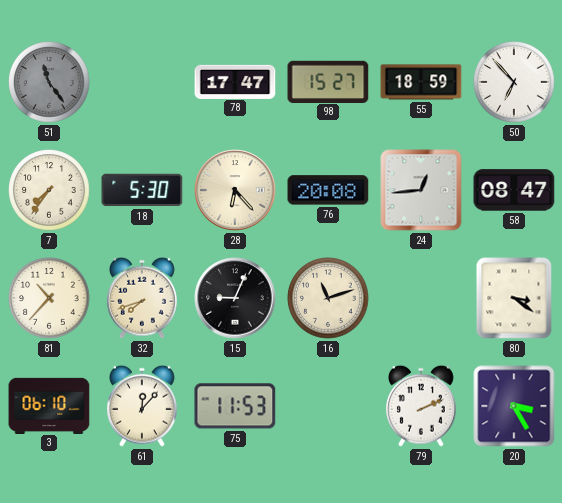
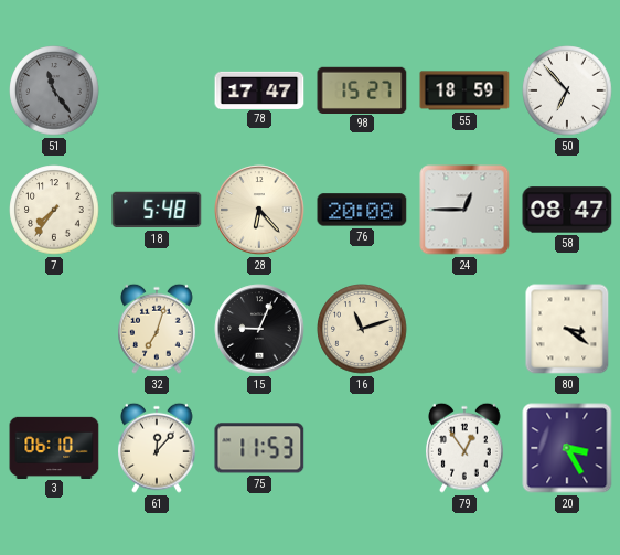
18: 5:30 -> 5:48
24: 12:44 -> 12:45
81: 10:37 -> none
32: 7:42 -> 7:03
79: 2:11 -> 12:54
